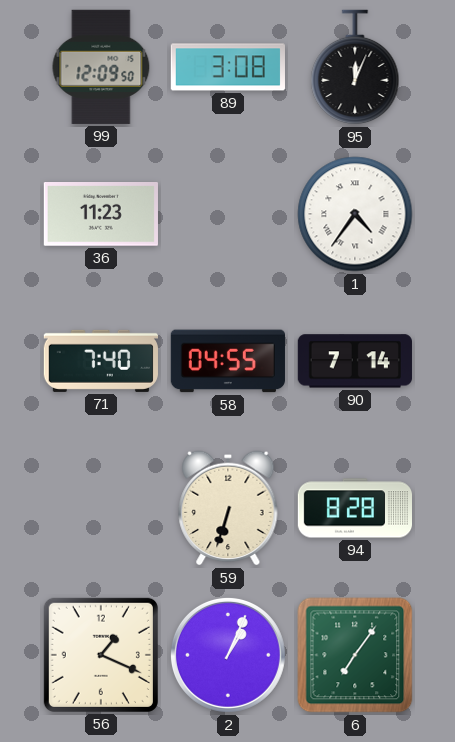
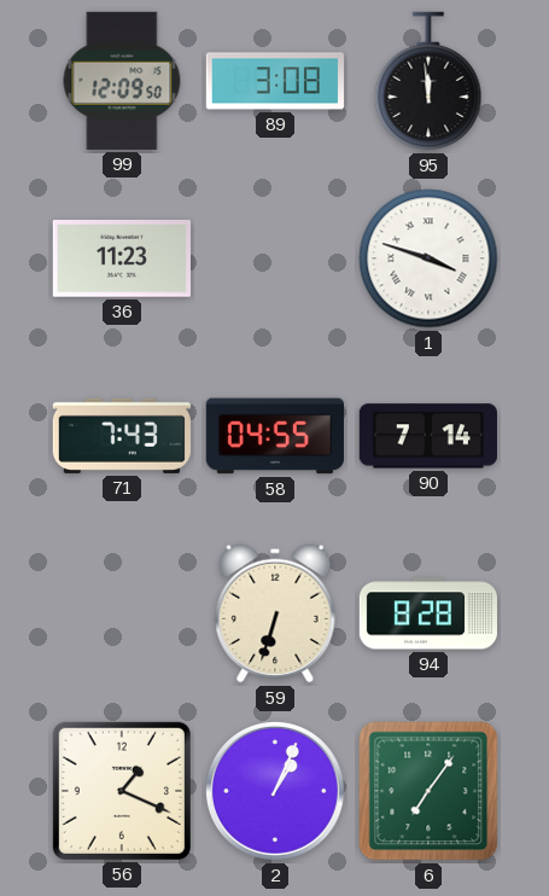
95: 12:04 -> 11:59
1: 4:36 -> 3:48
71: 7:40 -> 7:43
